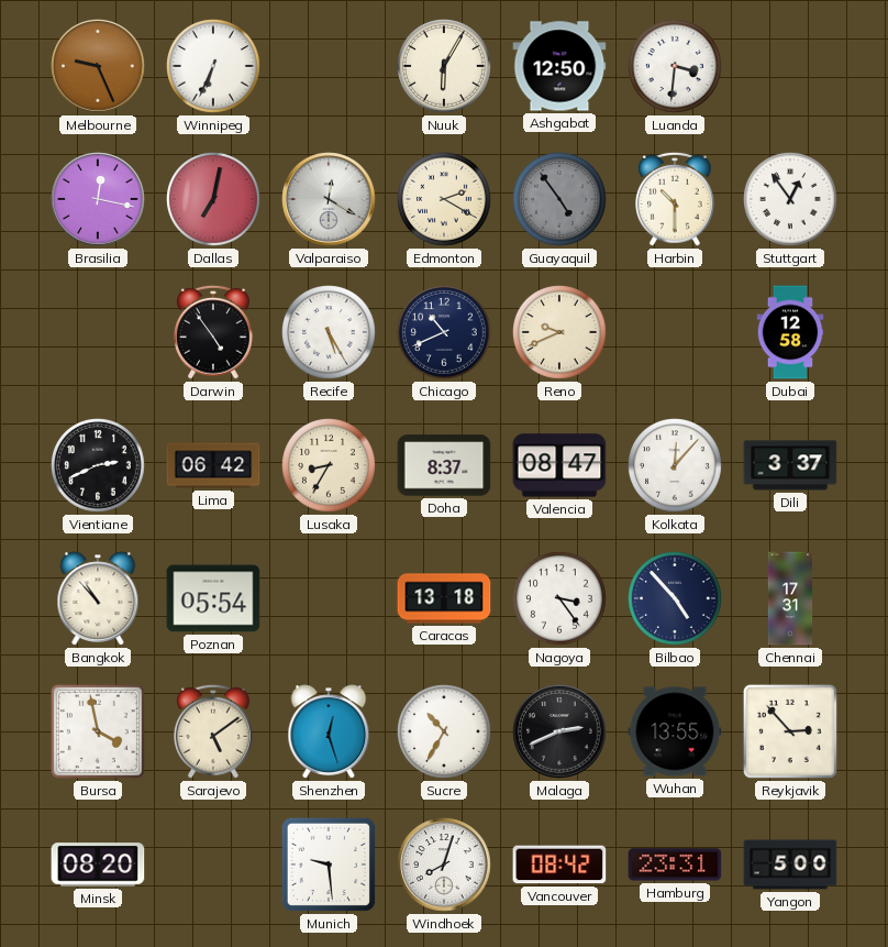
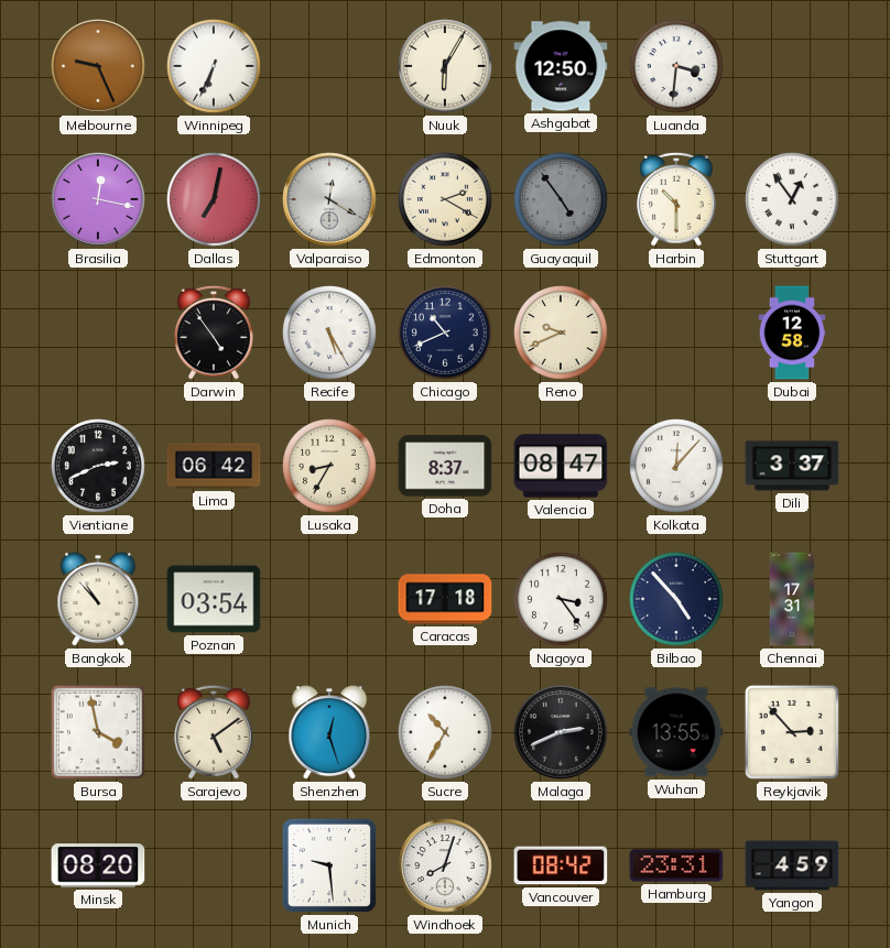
Poznan: 05:54 -> 03:54
Caracas: 13:18 -> 17:18
Yangon: 5:00 -> 4:59
